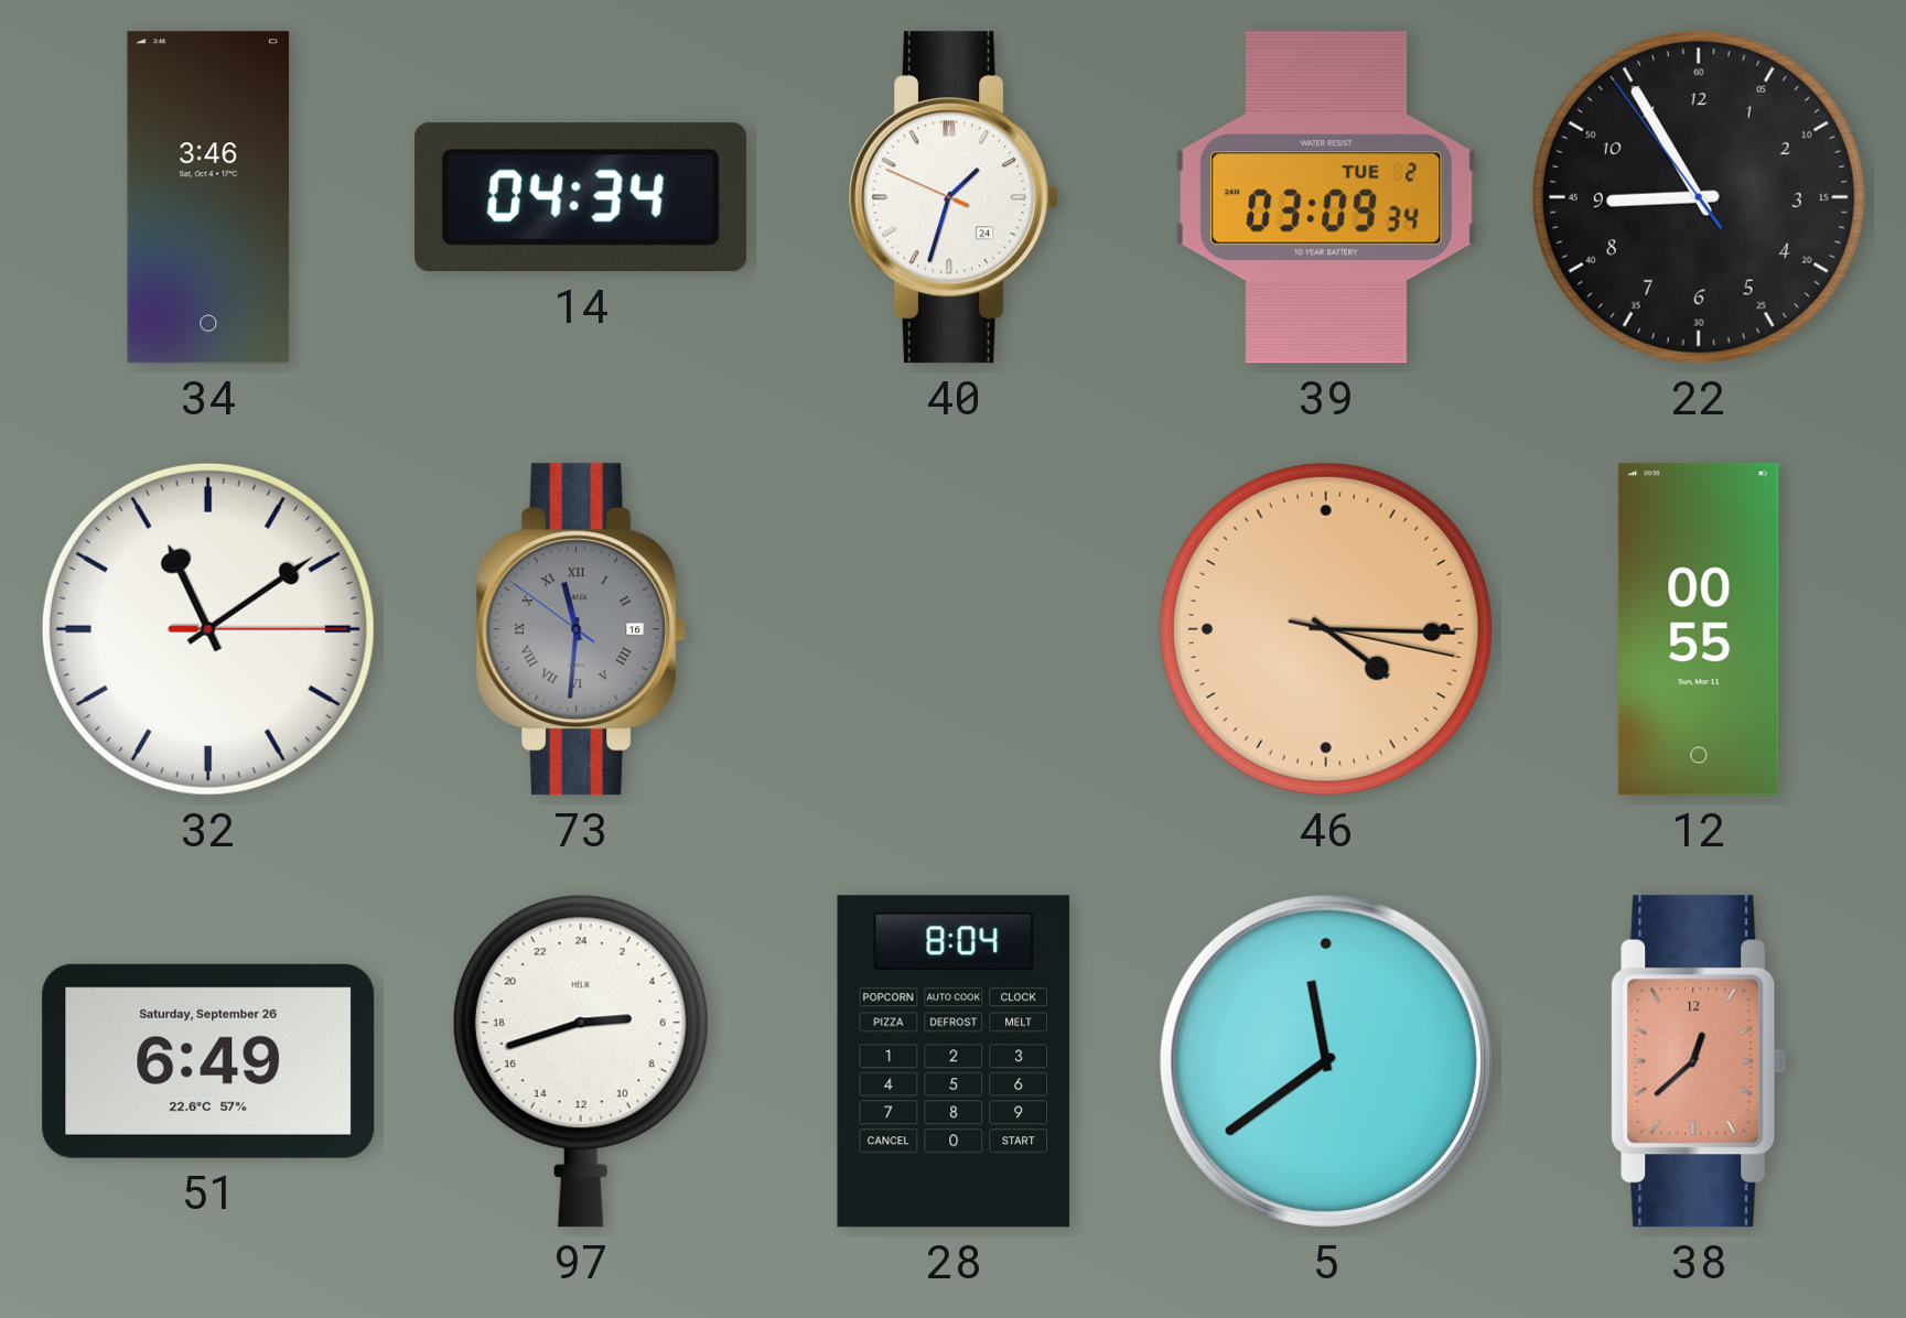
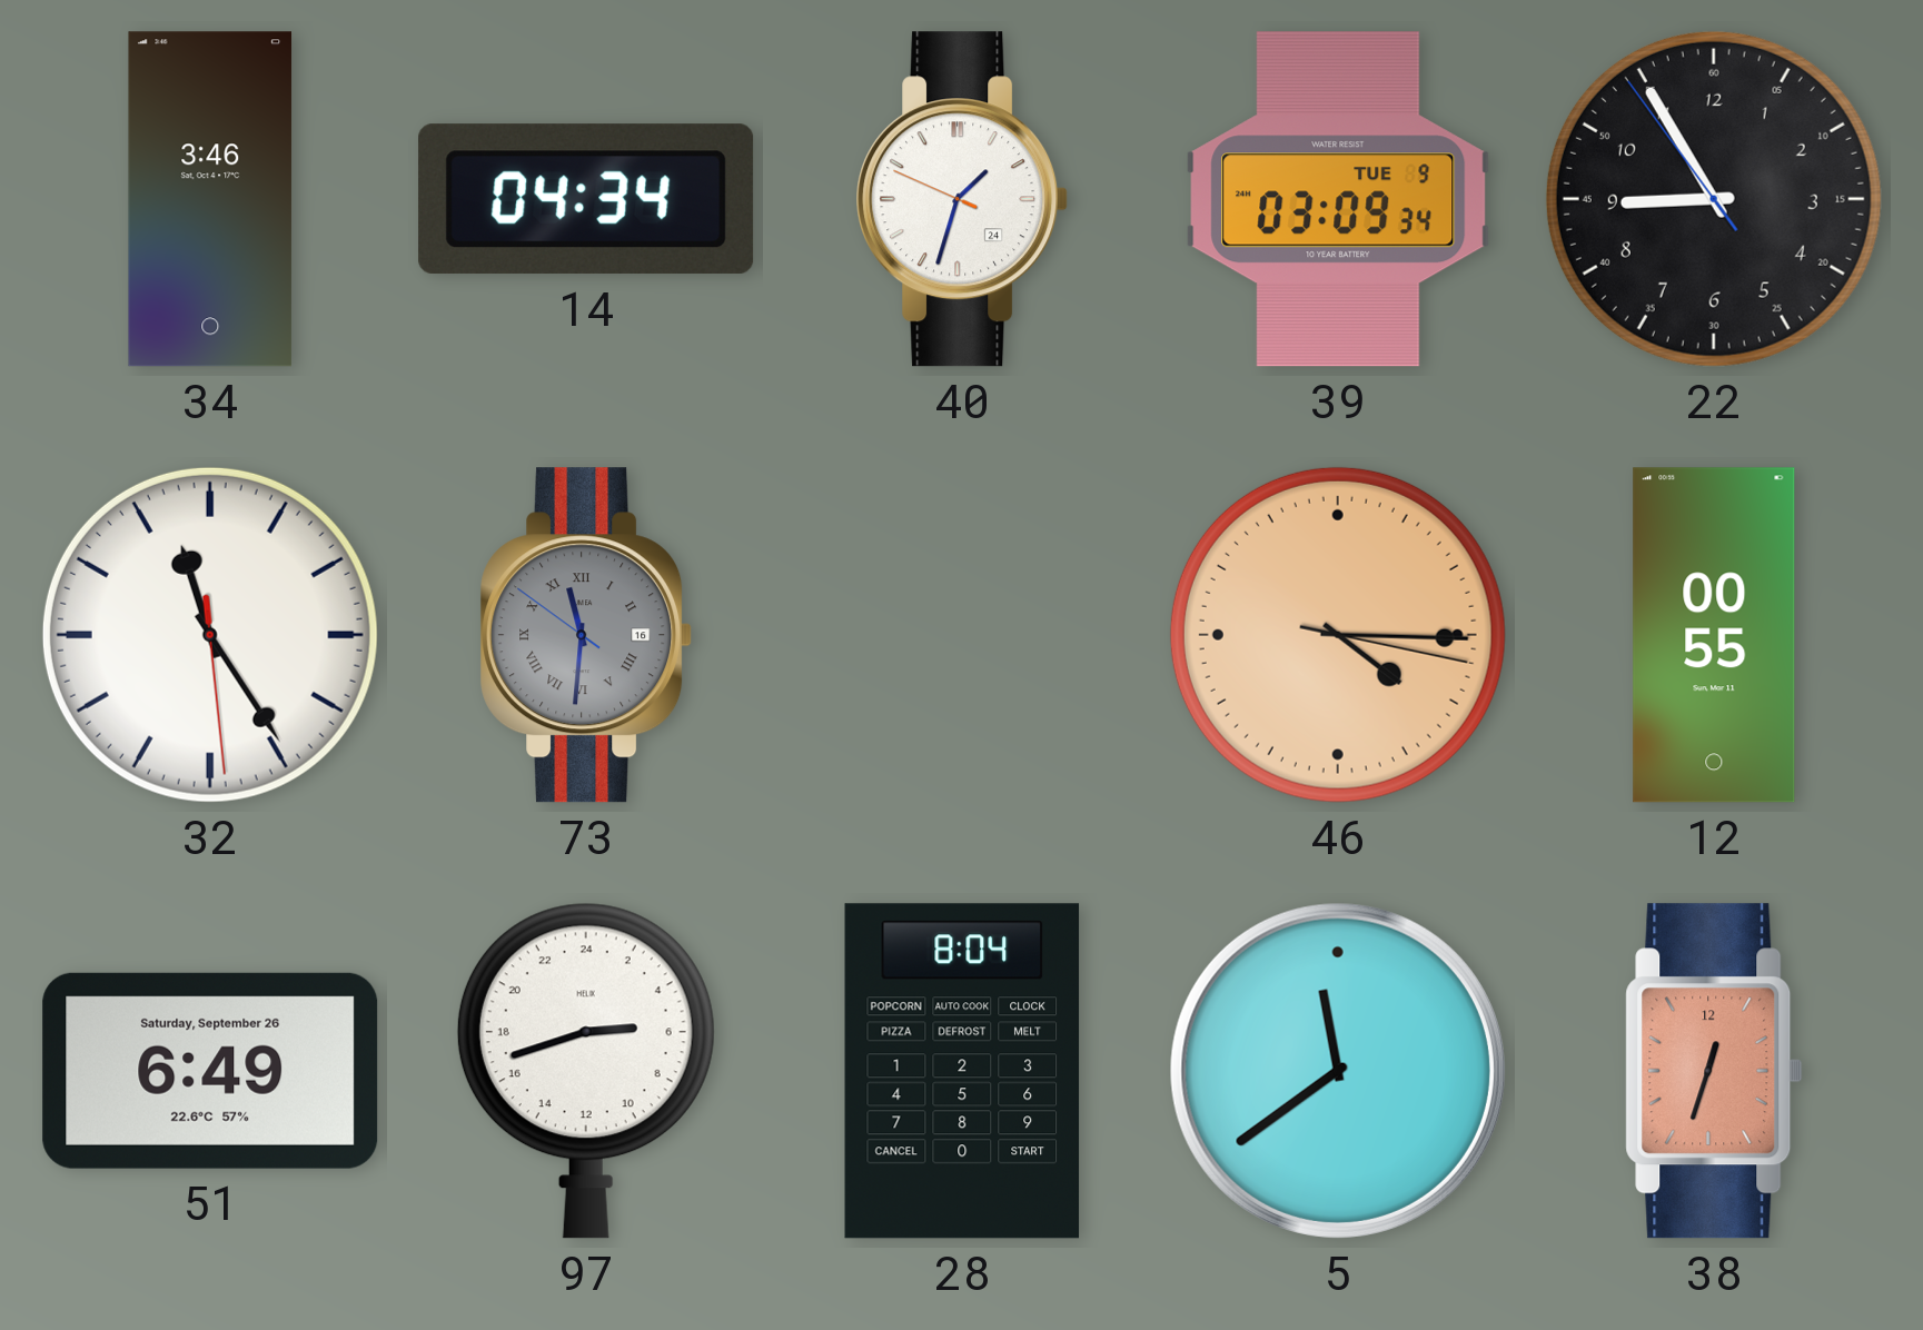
39 date: TUE 2 -> TUE 9
32: 11:09 -> 11:24
38: 12:38 -> 12:33
